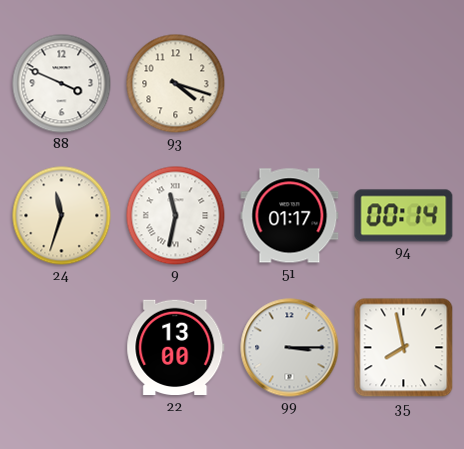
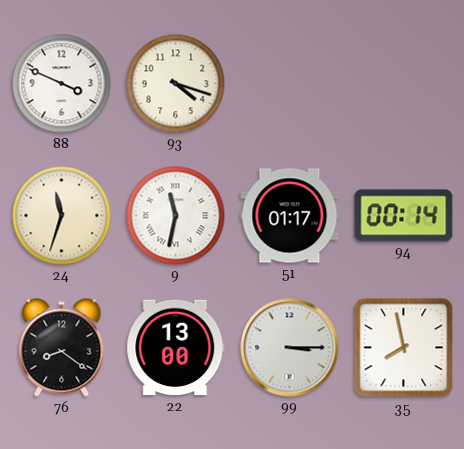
76: none -> 8:21
